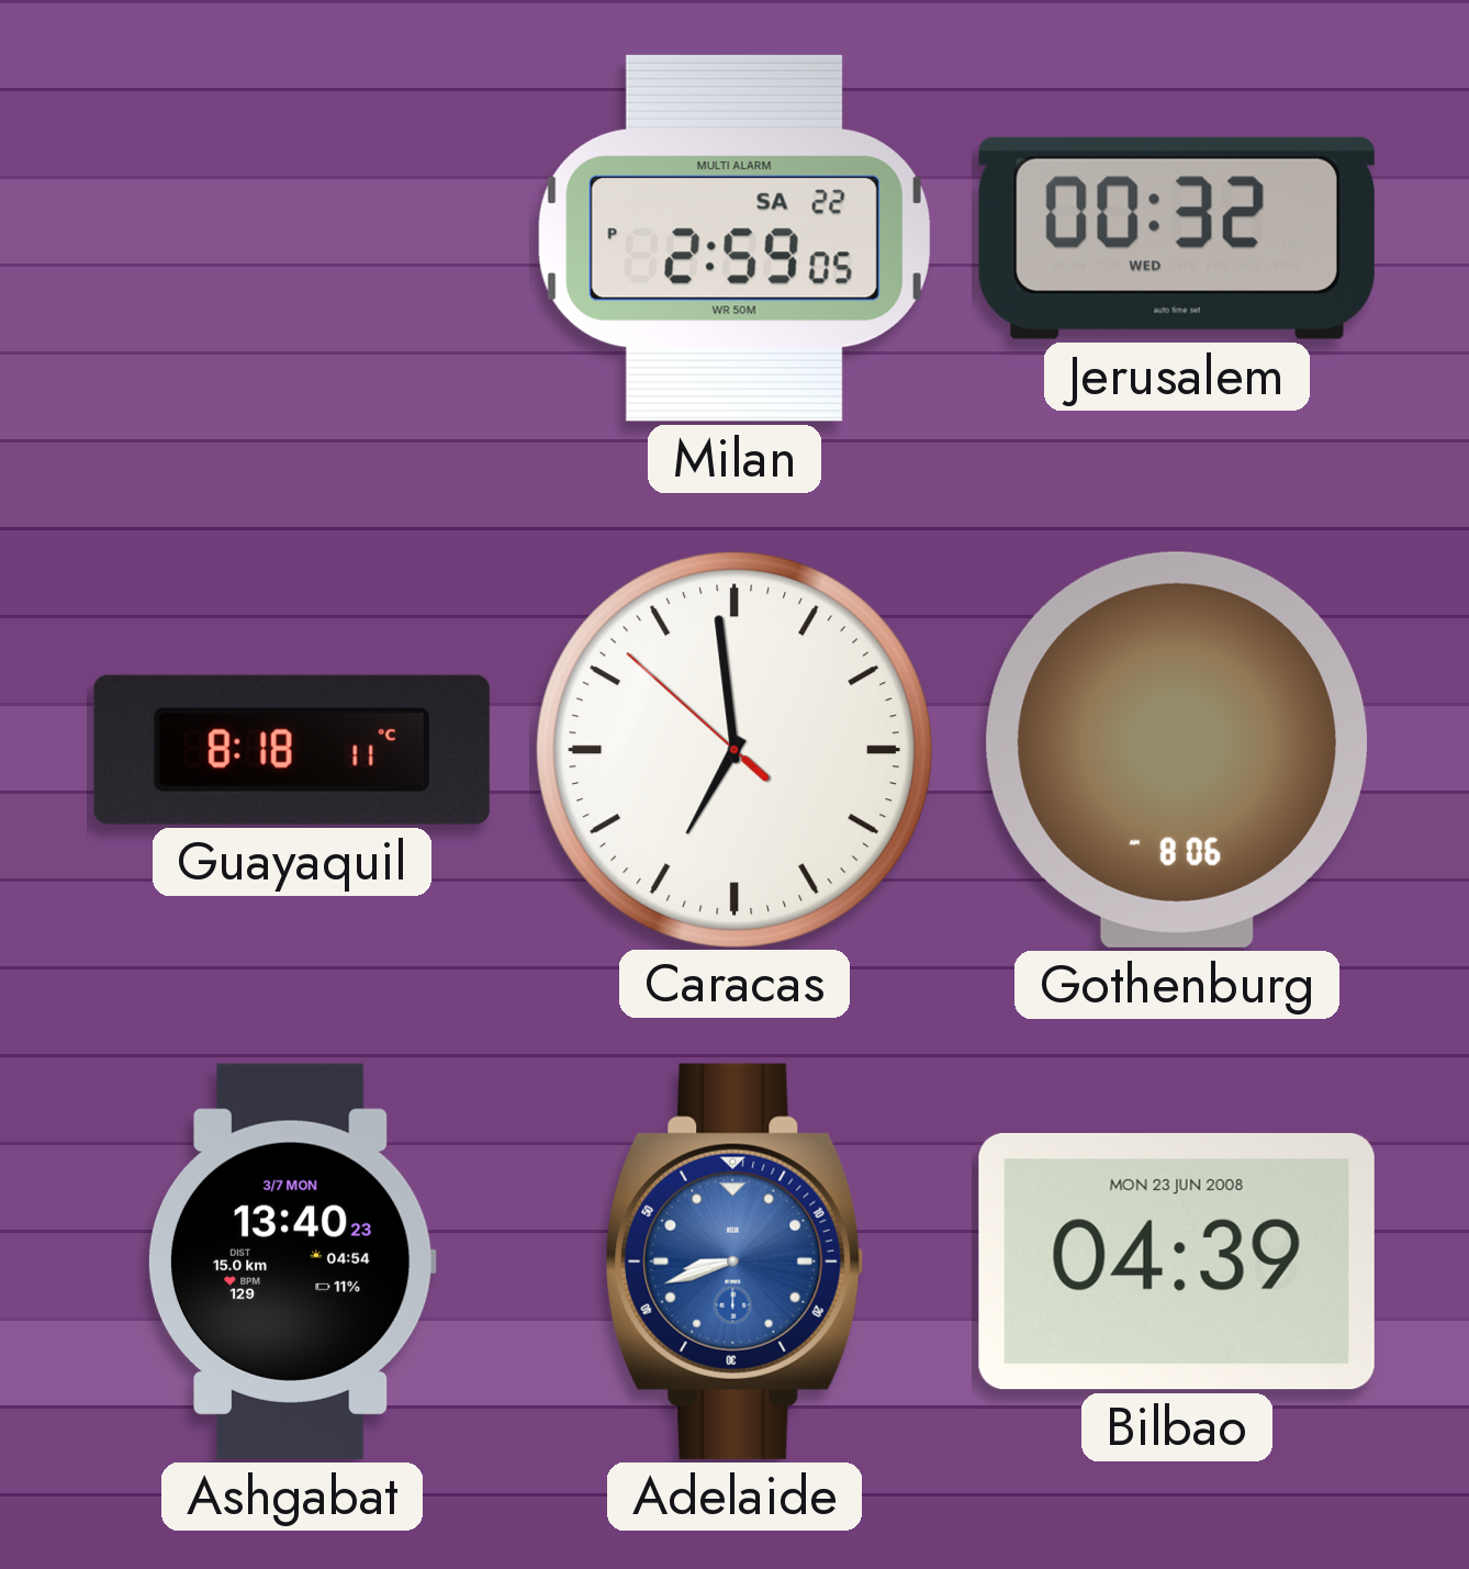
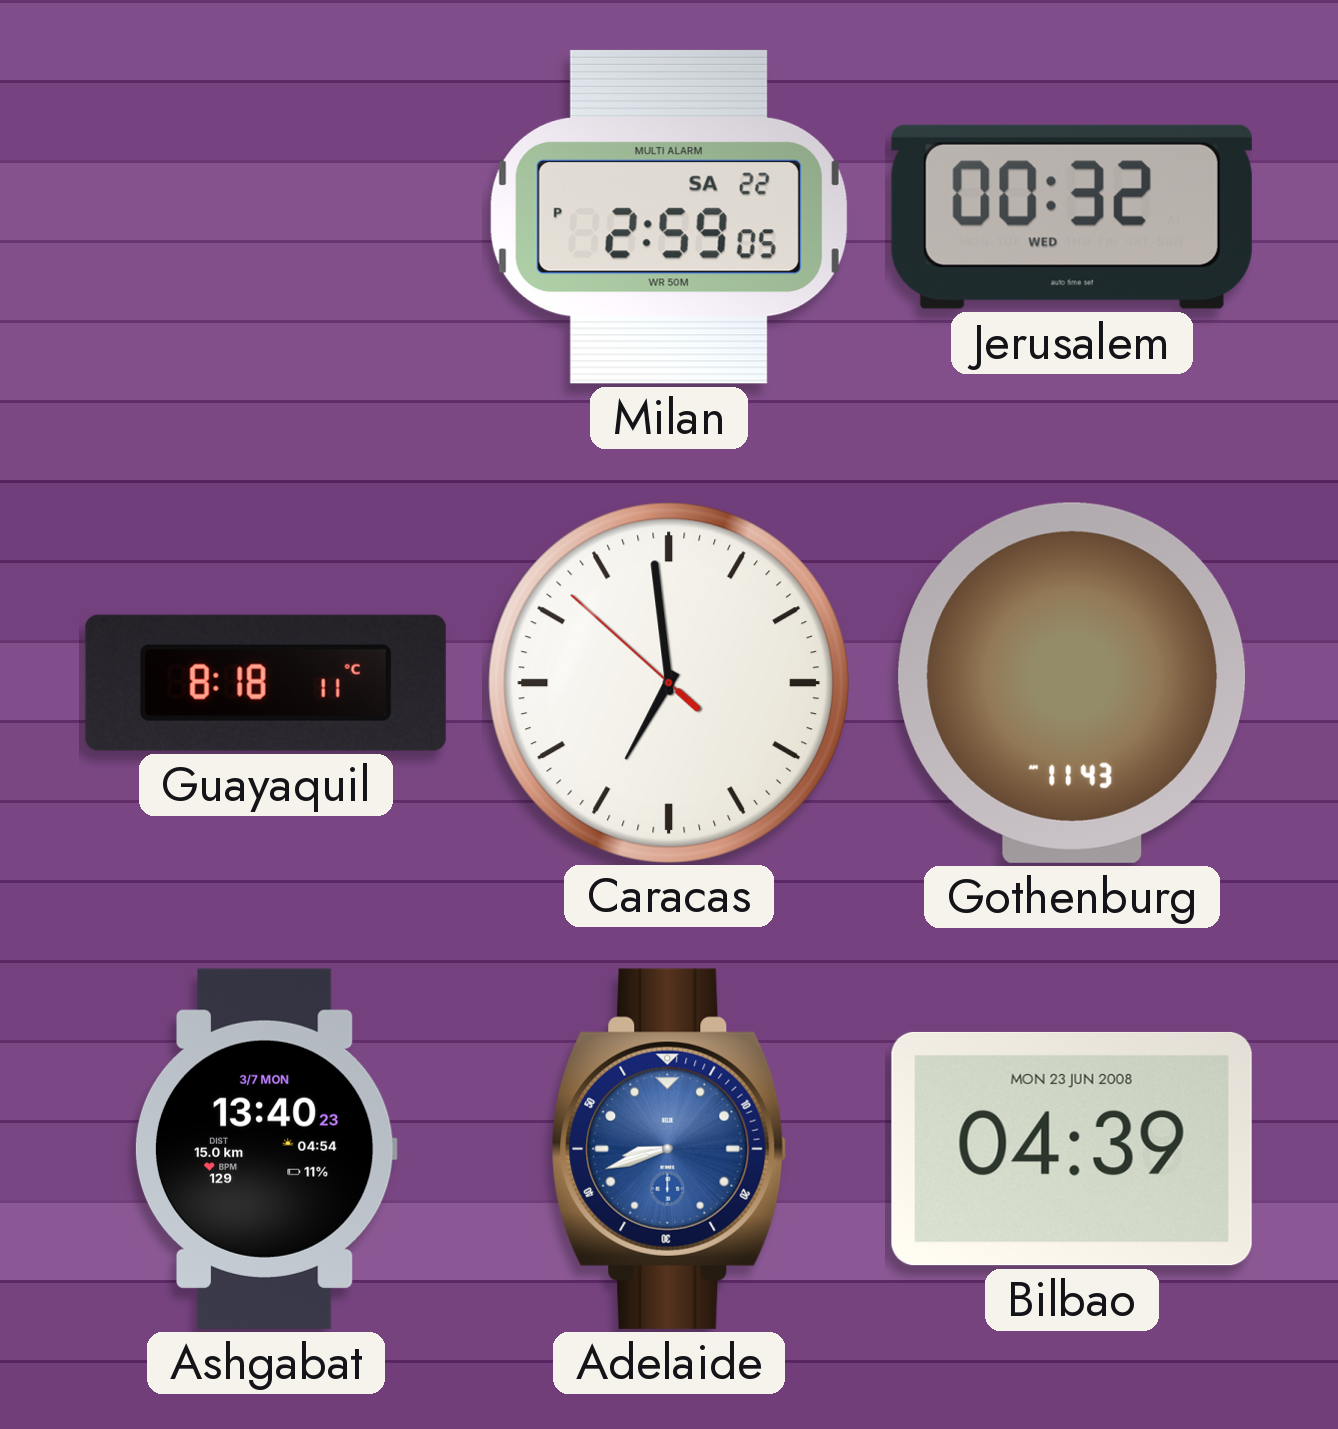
Gothenburg: 8:06 -> 11:43
